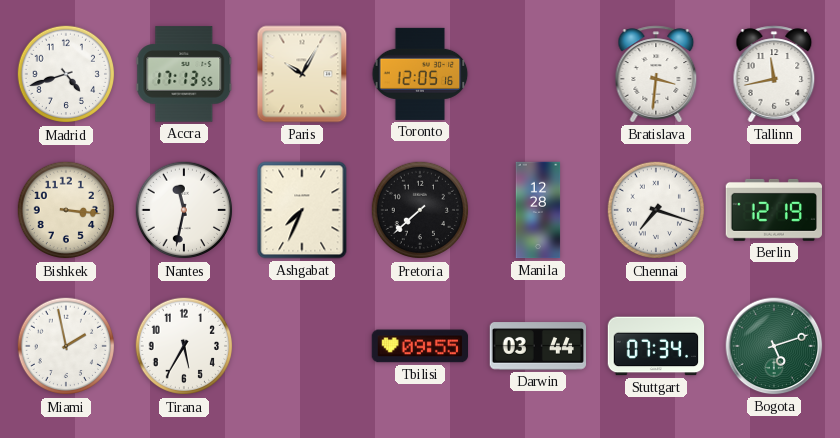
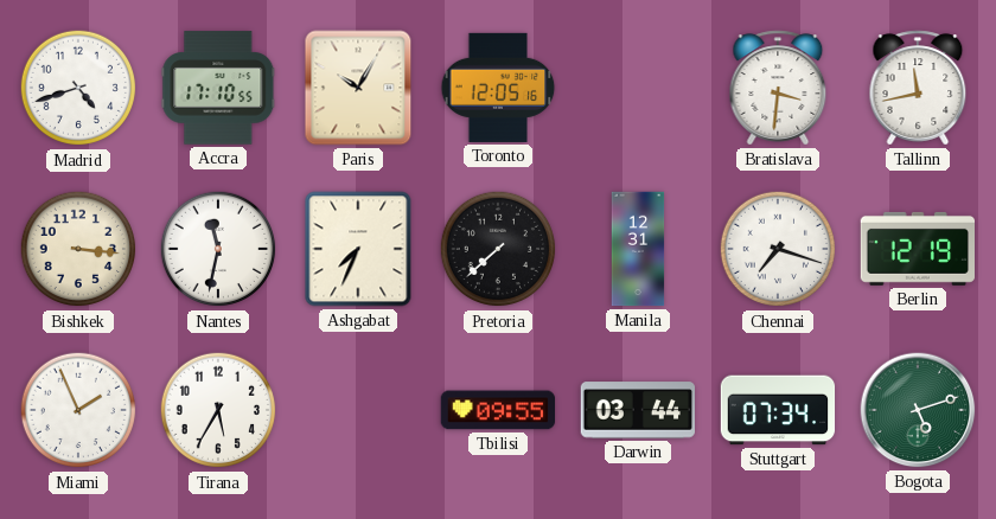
Accra: 17:13 -> 17:10
Manila: 12:28 -> 12:31
Miami: 1:58 -> 1:56
